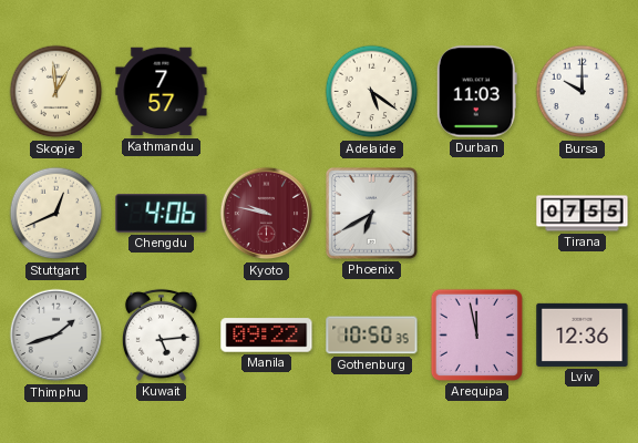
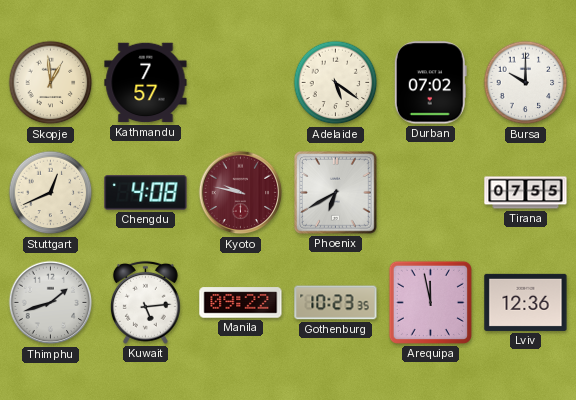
Durban: 11:03 -> 07:02
Chengdu: 4:06 -> 4:08
Gothenburg: 10:50 -> 10:23
